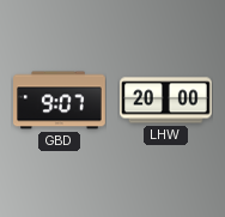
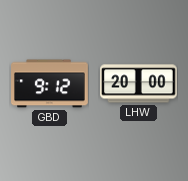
GBD: 9:07 -> 9:12
